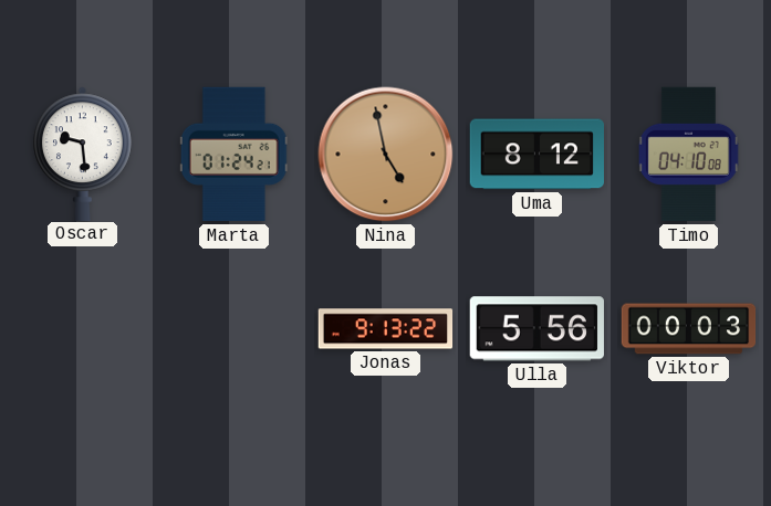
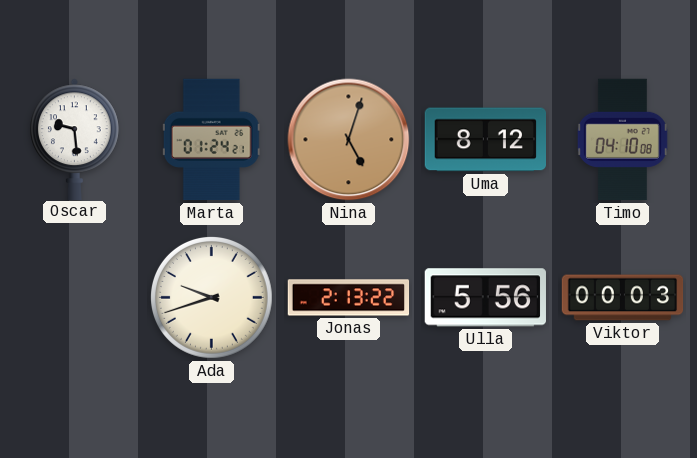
Nina: 4:58 -> 5:03
Ada: none -> 9:42
Jonas: 9:13 -> 2:13
